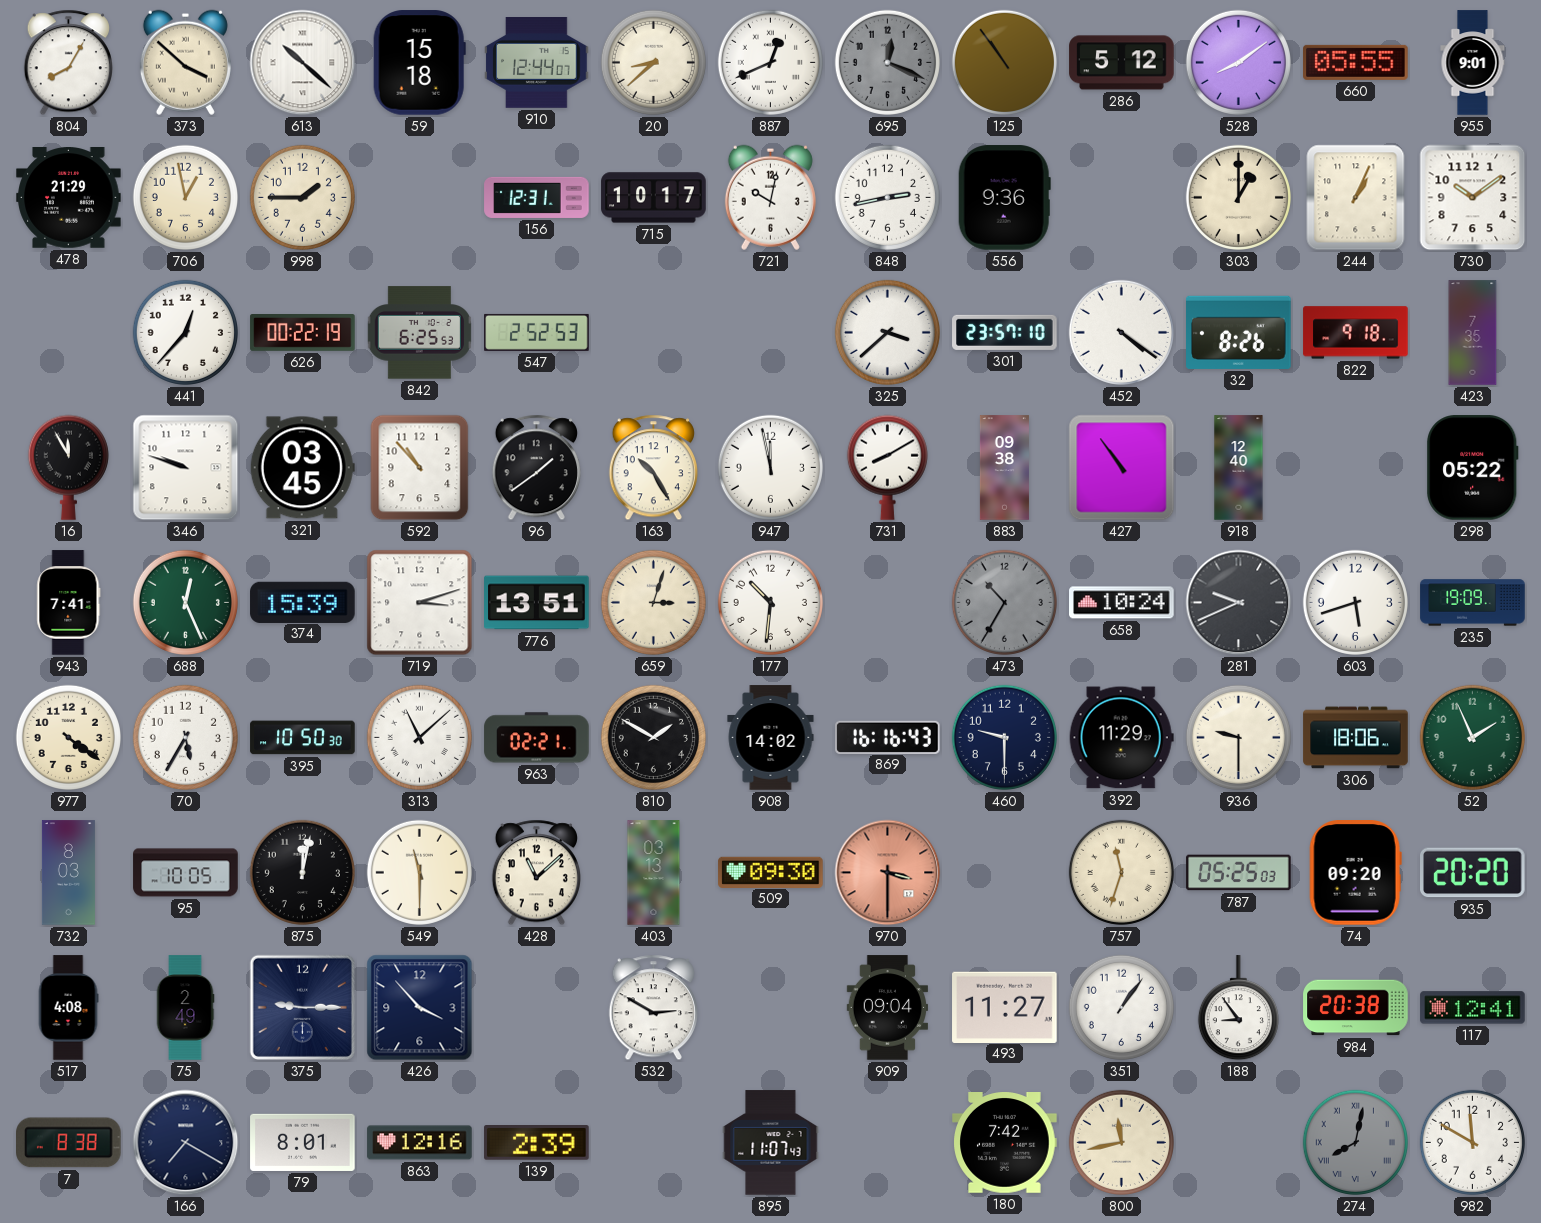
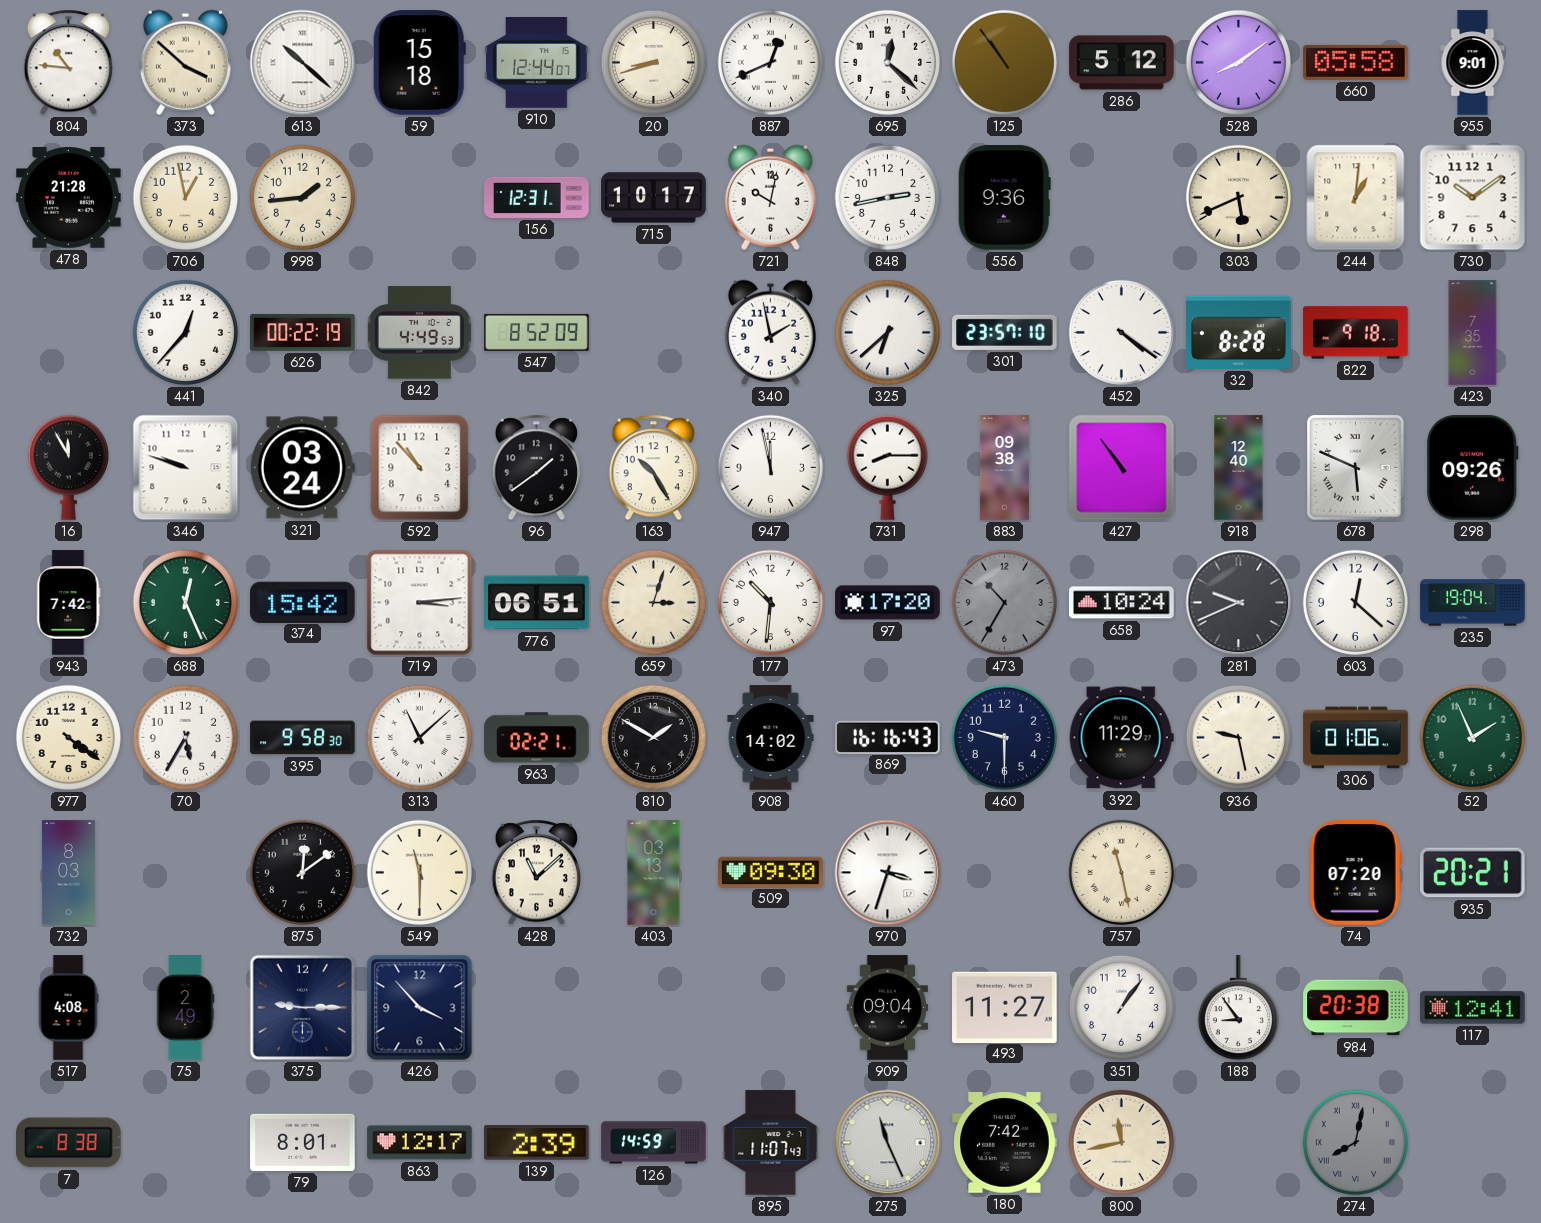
804: 8:05 -> 10:46
20: 8:38 -> 8:42
695: 12:19 -> 12:22
695 dial: grey -> white
660: 05:55 -> 05:58
478: 21:29 -> 21:28
998: 1:45 -> 1:44
303: 1:00 -> 5:41
244: 1:04 -> 1:01
842: 6:25 -> 4:49
547: 2:52 -> 8:52
340: none -> 1:58
325: 3:38 -> 6:38
32: 8:26 -> 8:28
321: 03:45 -> 03:24
731: 8:10 -> 8:15
678: none -> 5:49
298: 05:22 -> 09:26
943: 7:41 -> 7:42
374: 15:39 -> 15:42
719: 3:12 -> 3:14
776: 13:51 -> 06:51
97: none -> 17:20
603: 5:42 -> 12:22
235: 19:09 -> 19:04
395: 10:50 -> 9:58
936: 9:30 -> 9:28
306: 18:06 -> 01:06
95: 10:05 -> none
875: 12:02 -> 12:09
970: 3:30 -> 3:33
970 dial: salmon -> white
757: 11:33 -> 11:28
787: 05:25 -> none
74: 09:20 -> 07:20
935: 20:20 -> 20:21
532: 2:50 -> none
166: 7:20 -> none
863: 12:16 -> 12:17
126: none -> 14:59
275: none -> 11:26
982: 11:50 -> none
